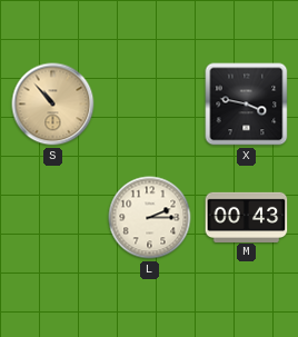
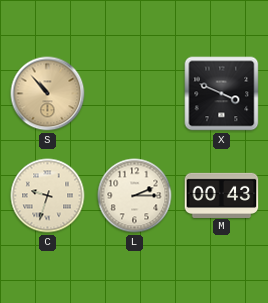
X: 3:47 -> 3:49
C: none -> 9:33
